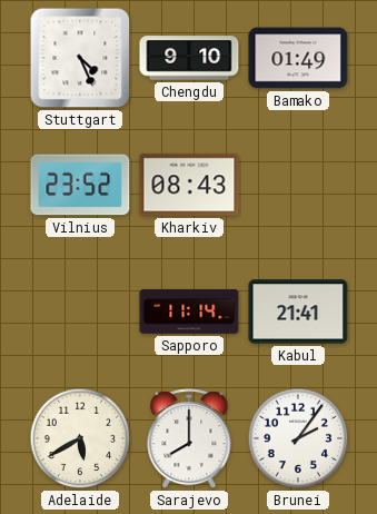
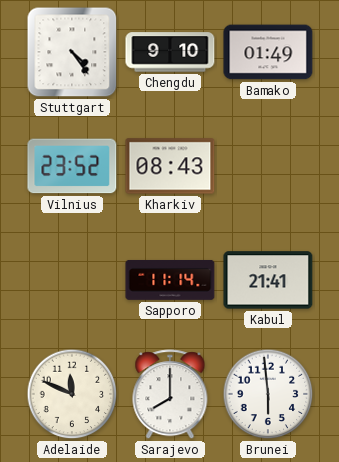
Stuttgart: 4:26 -> 4:24
Adelaide: 5:40 -> 11:49
Brunei: 2:06 -> 5:59
